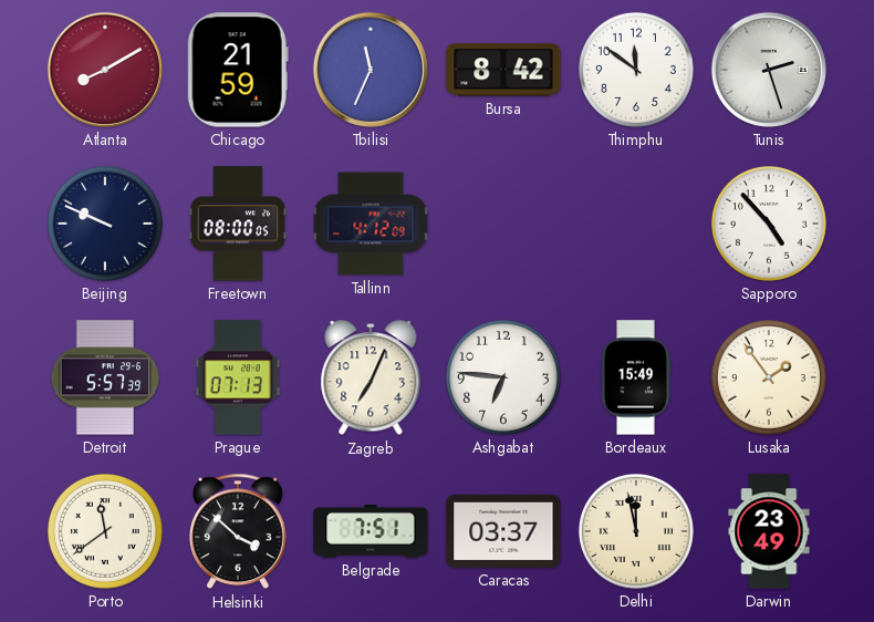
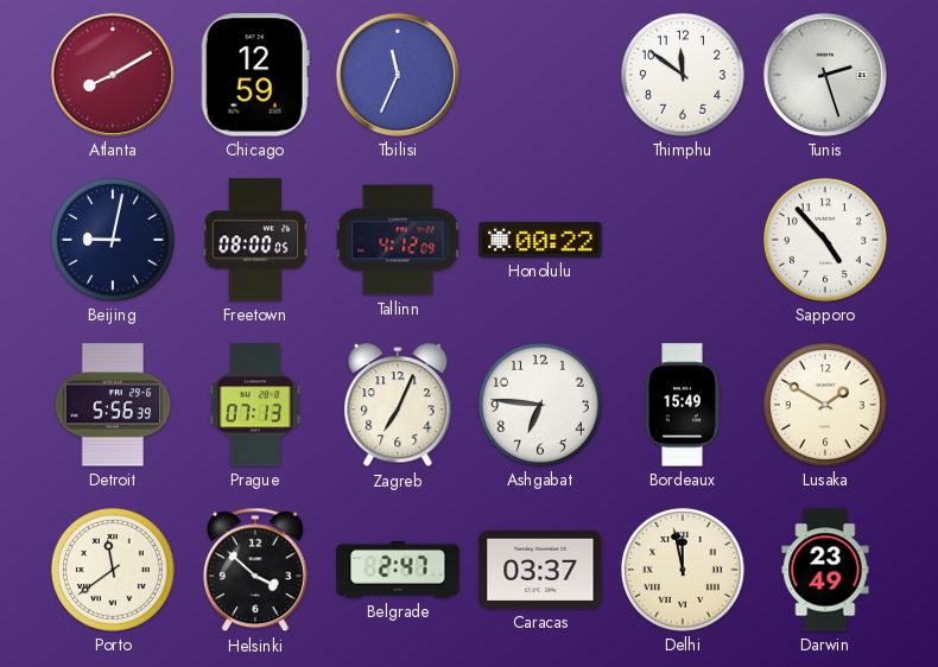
Chicago: 21:59 -> 12:59
Bursa: 8:42 -> none
Beijing: 9:49 -> 9:02
Honolulu: none -> 00:22
Detroit: 5:57 -> 5:56
Lusaka: 1:54 -> 1:50
Belgrade: 7:51 -> 2:47
